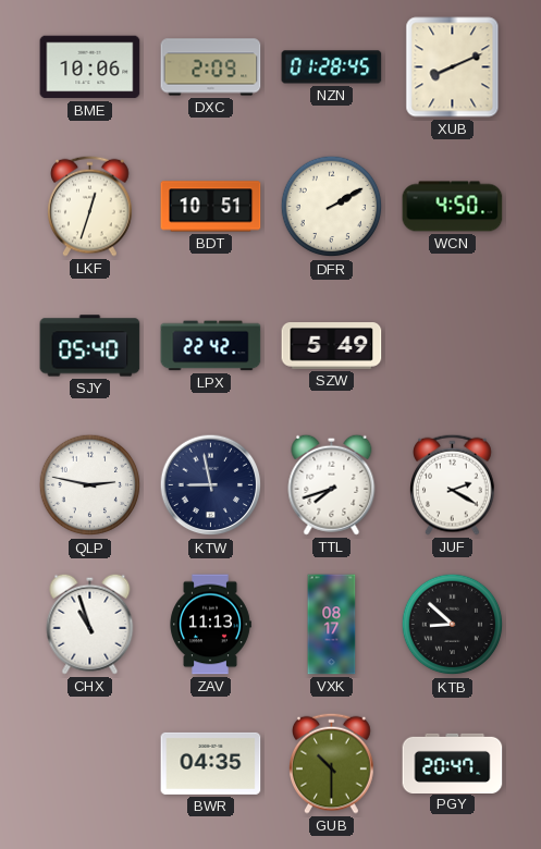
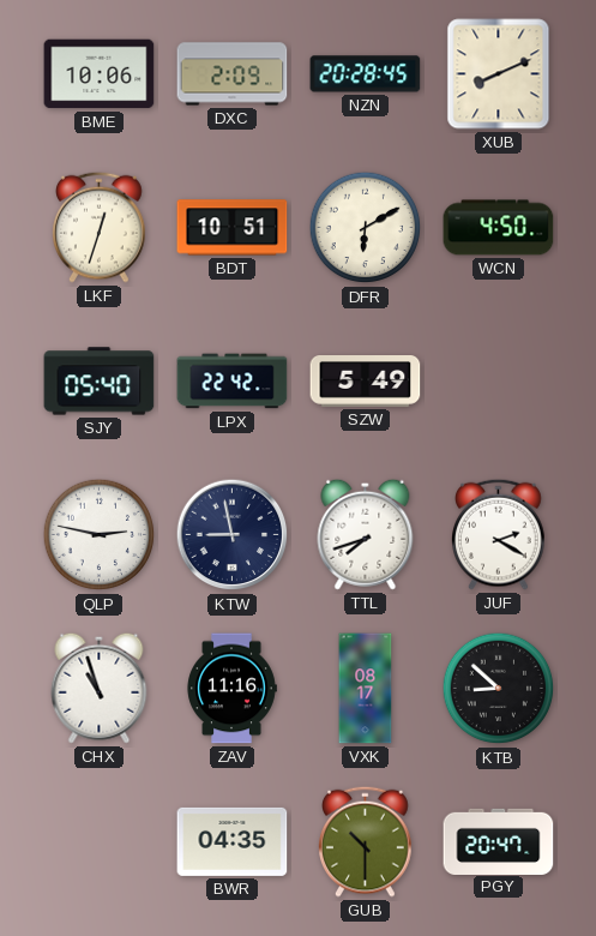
NZN: 01:28 -> 20:28
DFR: 2:10 -> 6:10
ZAV: 11:13 -> 11:16
